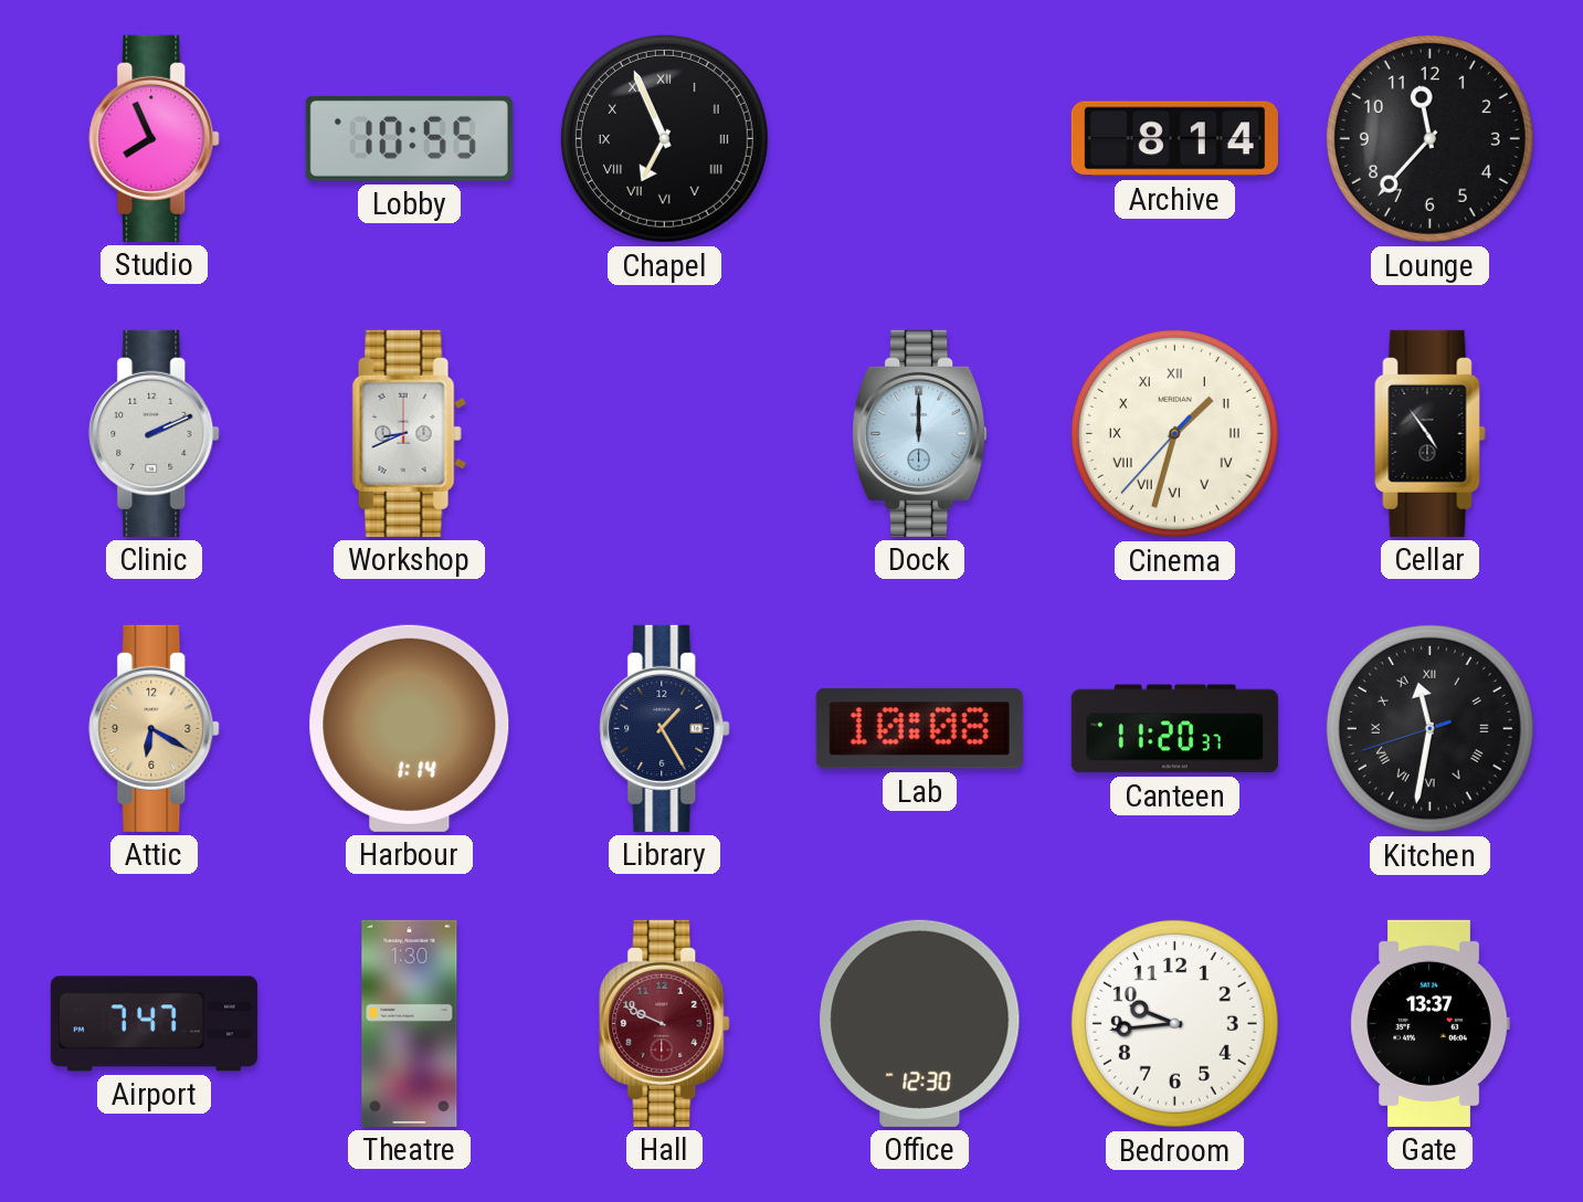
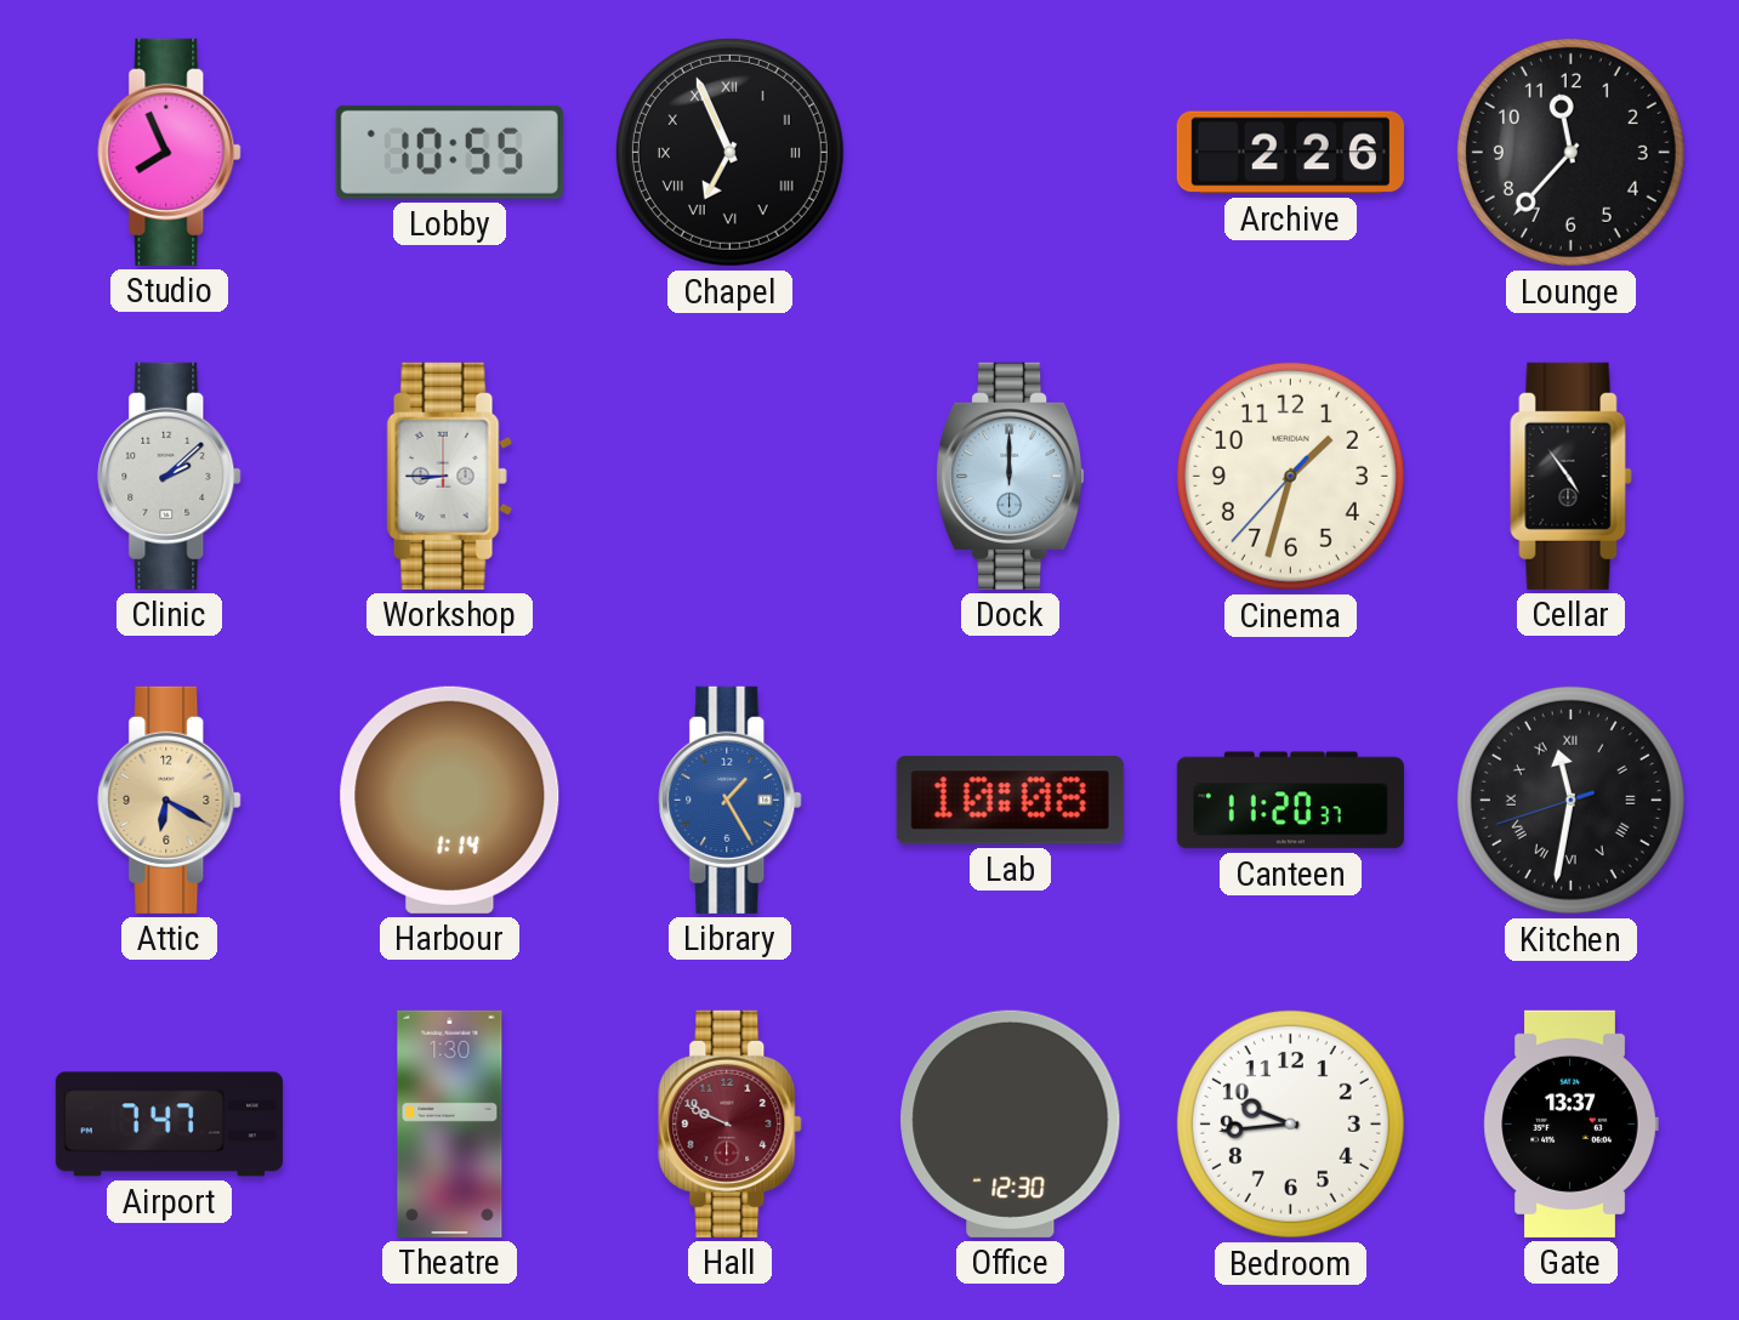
Archive: 8:14 -> 2:26
Clinic: 2:11 -> 2:08
Workshop: 8:41 -> 8:45
Cinema numerals: Roman -> Arabic
Library dial: navy -> blue
